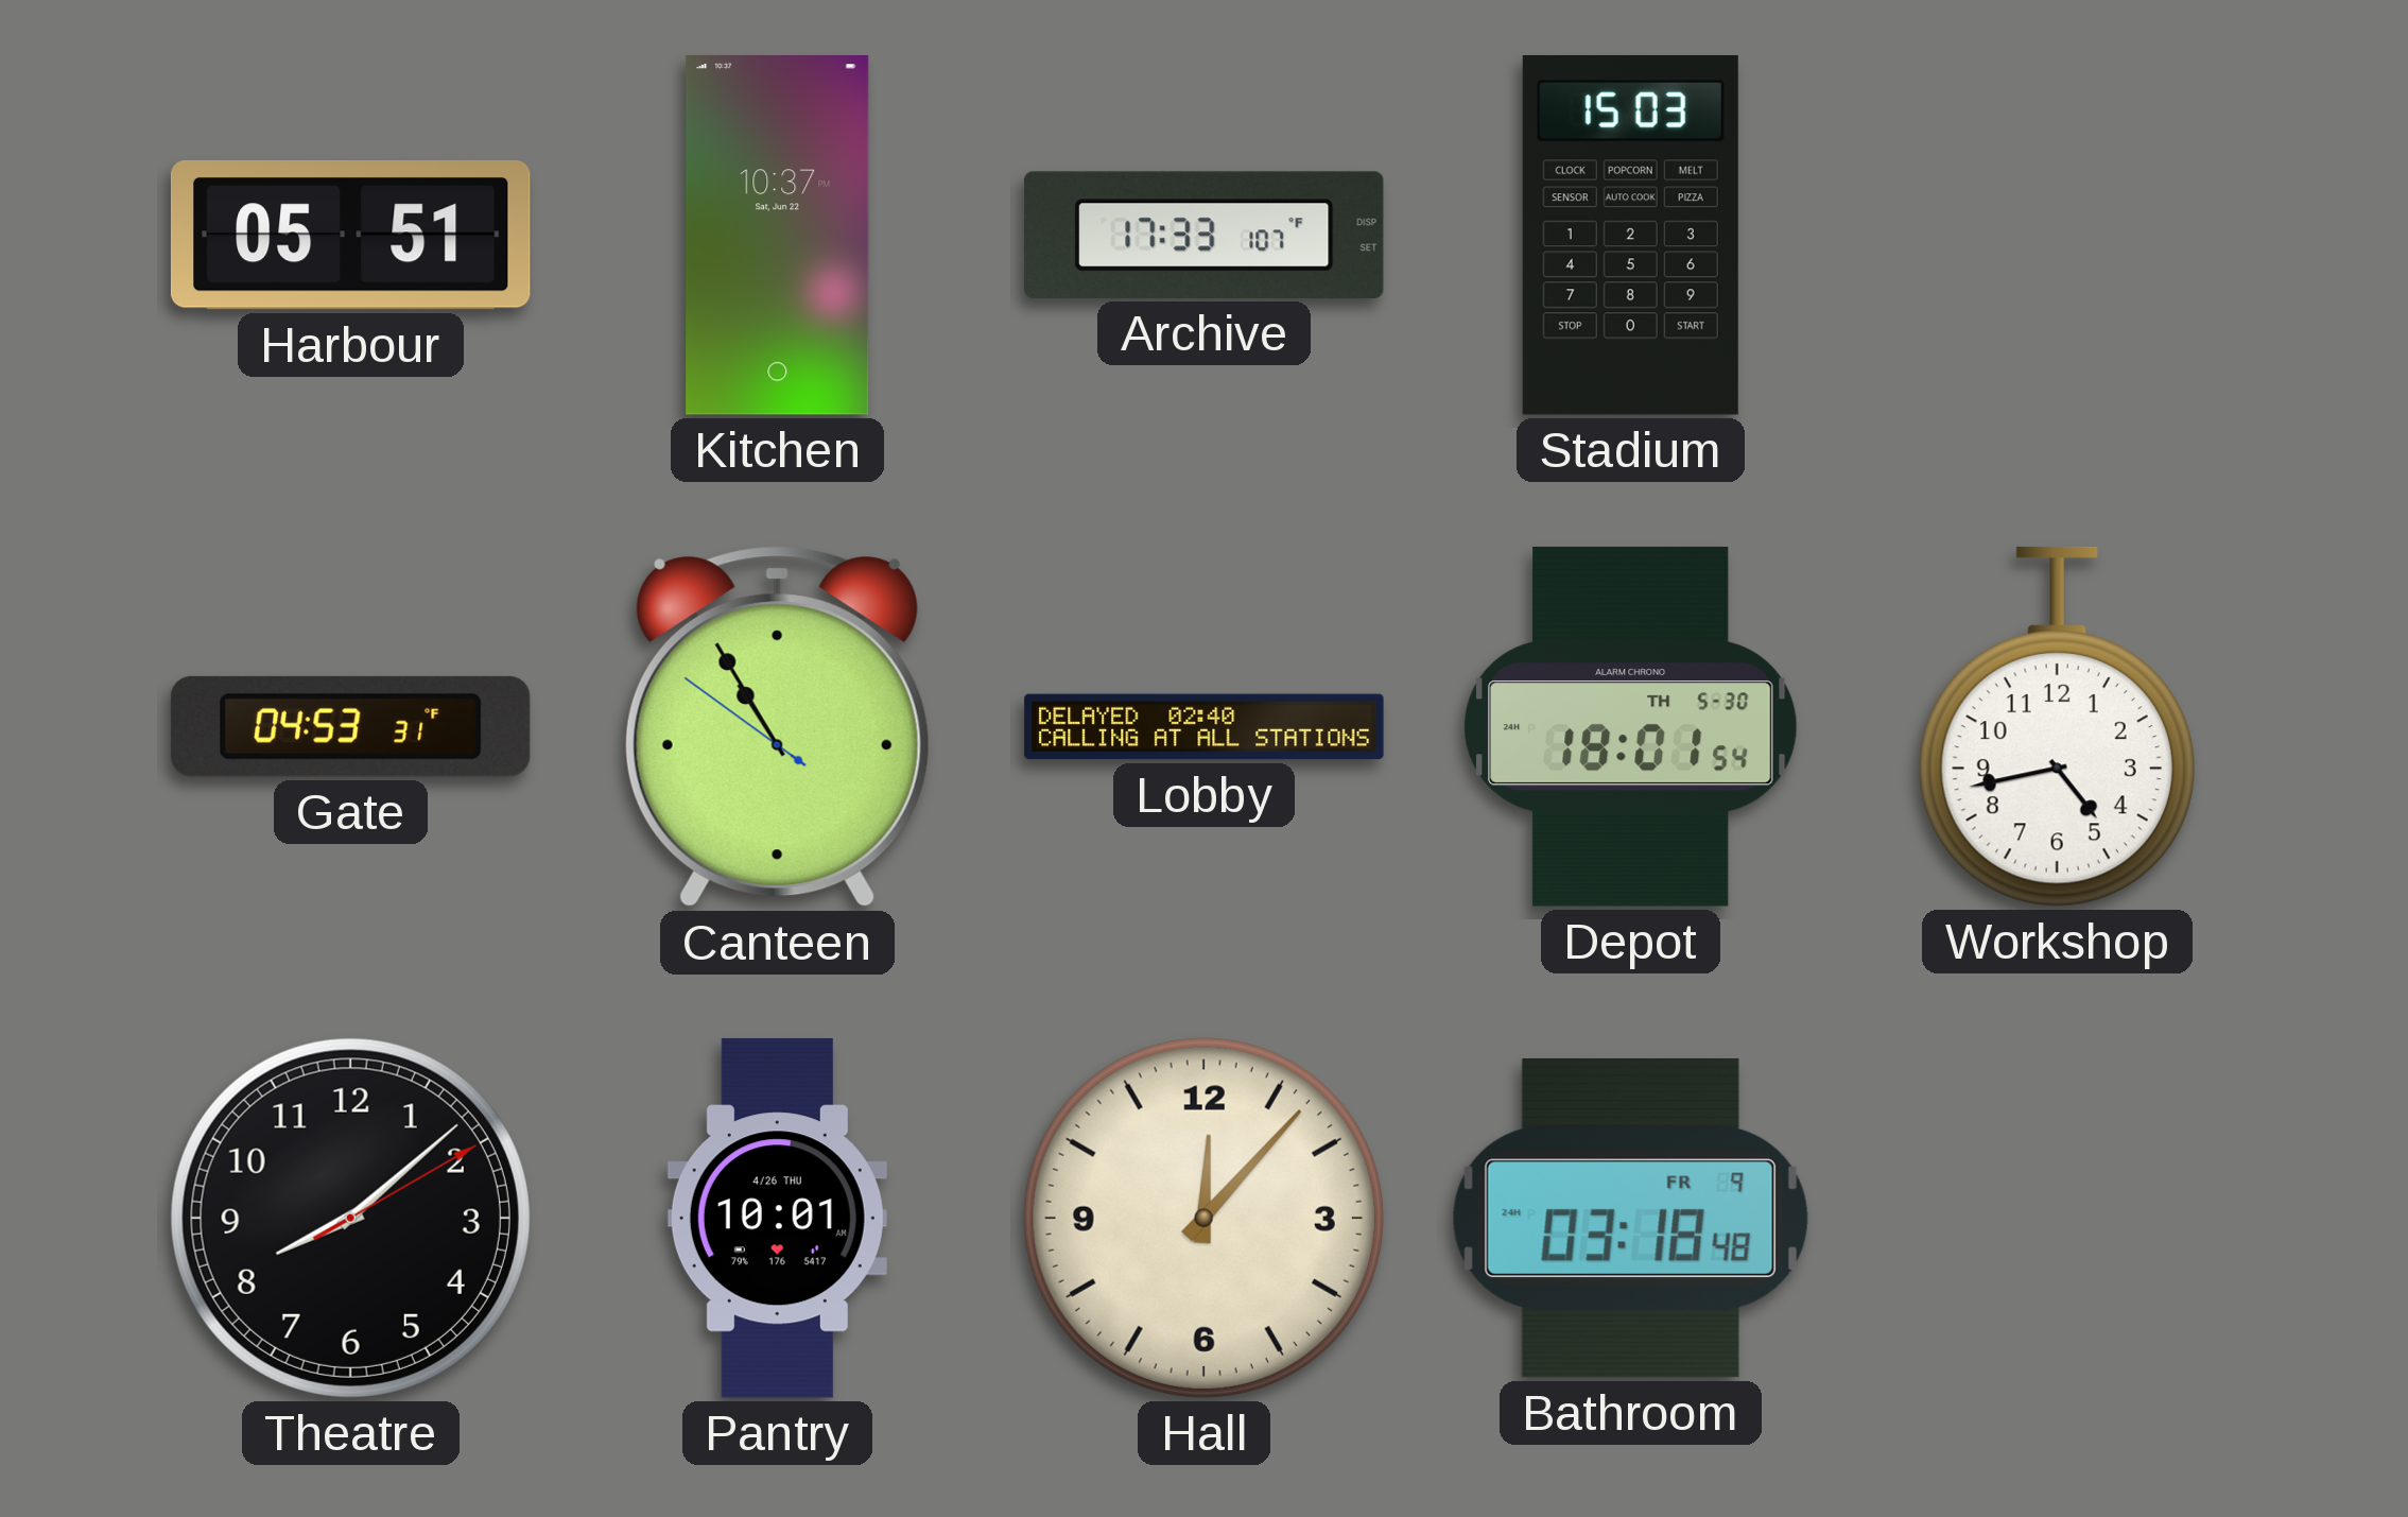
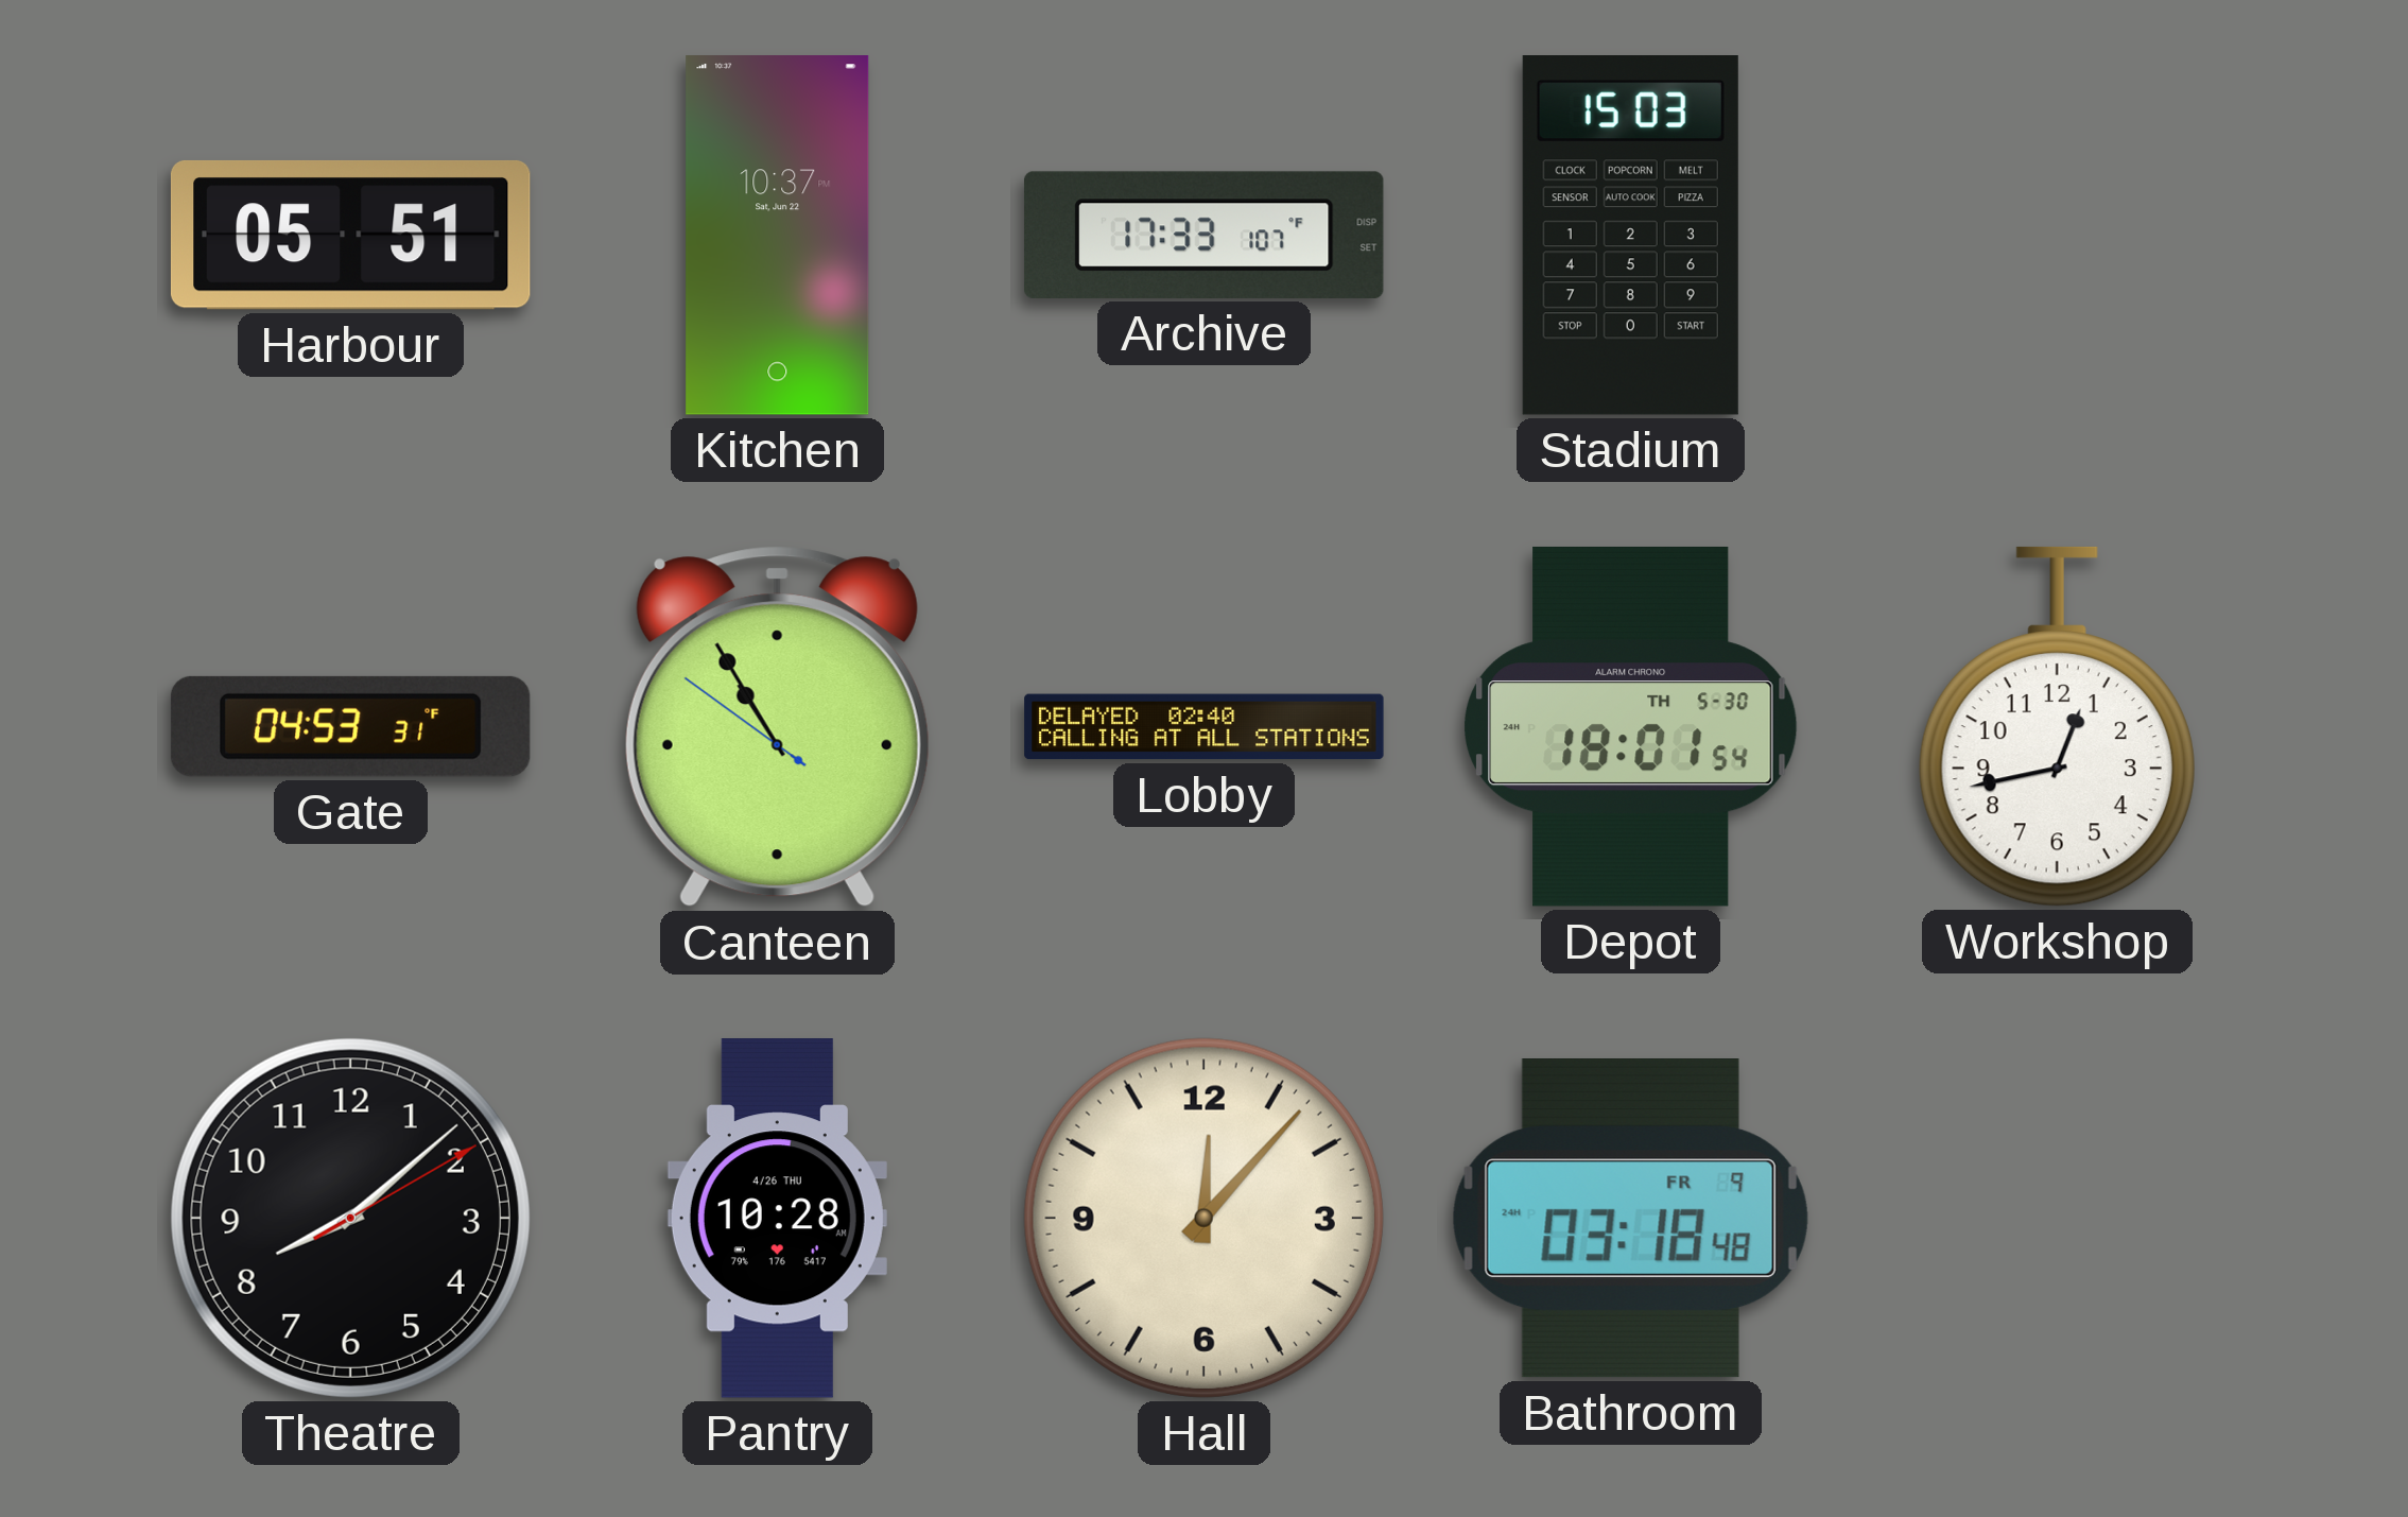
Workshop: 4:43 -> 12:43
Pantry: 10:01 -> 10:28
